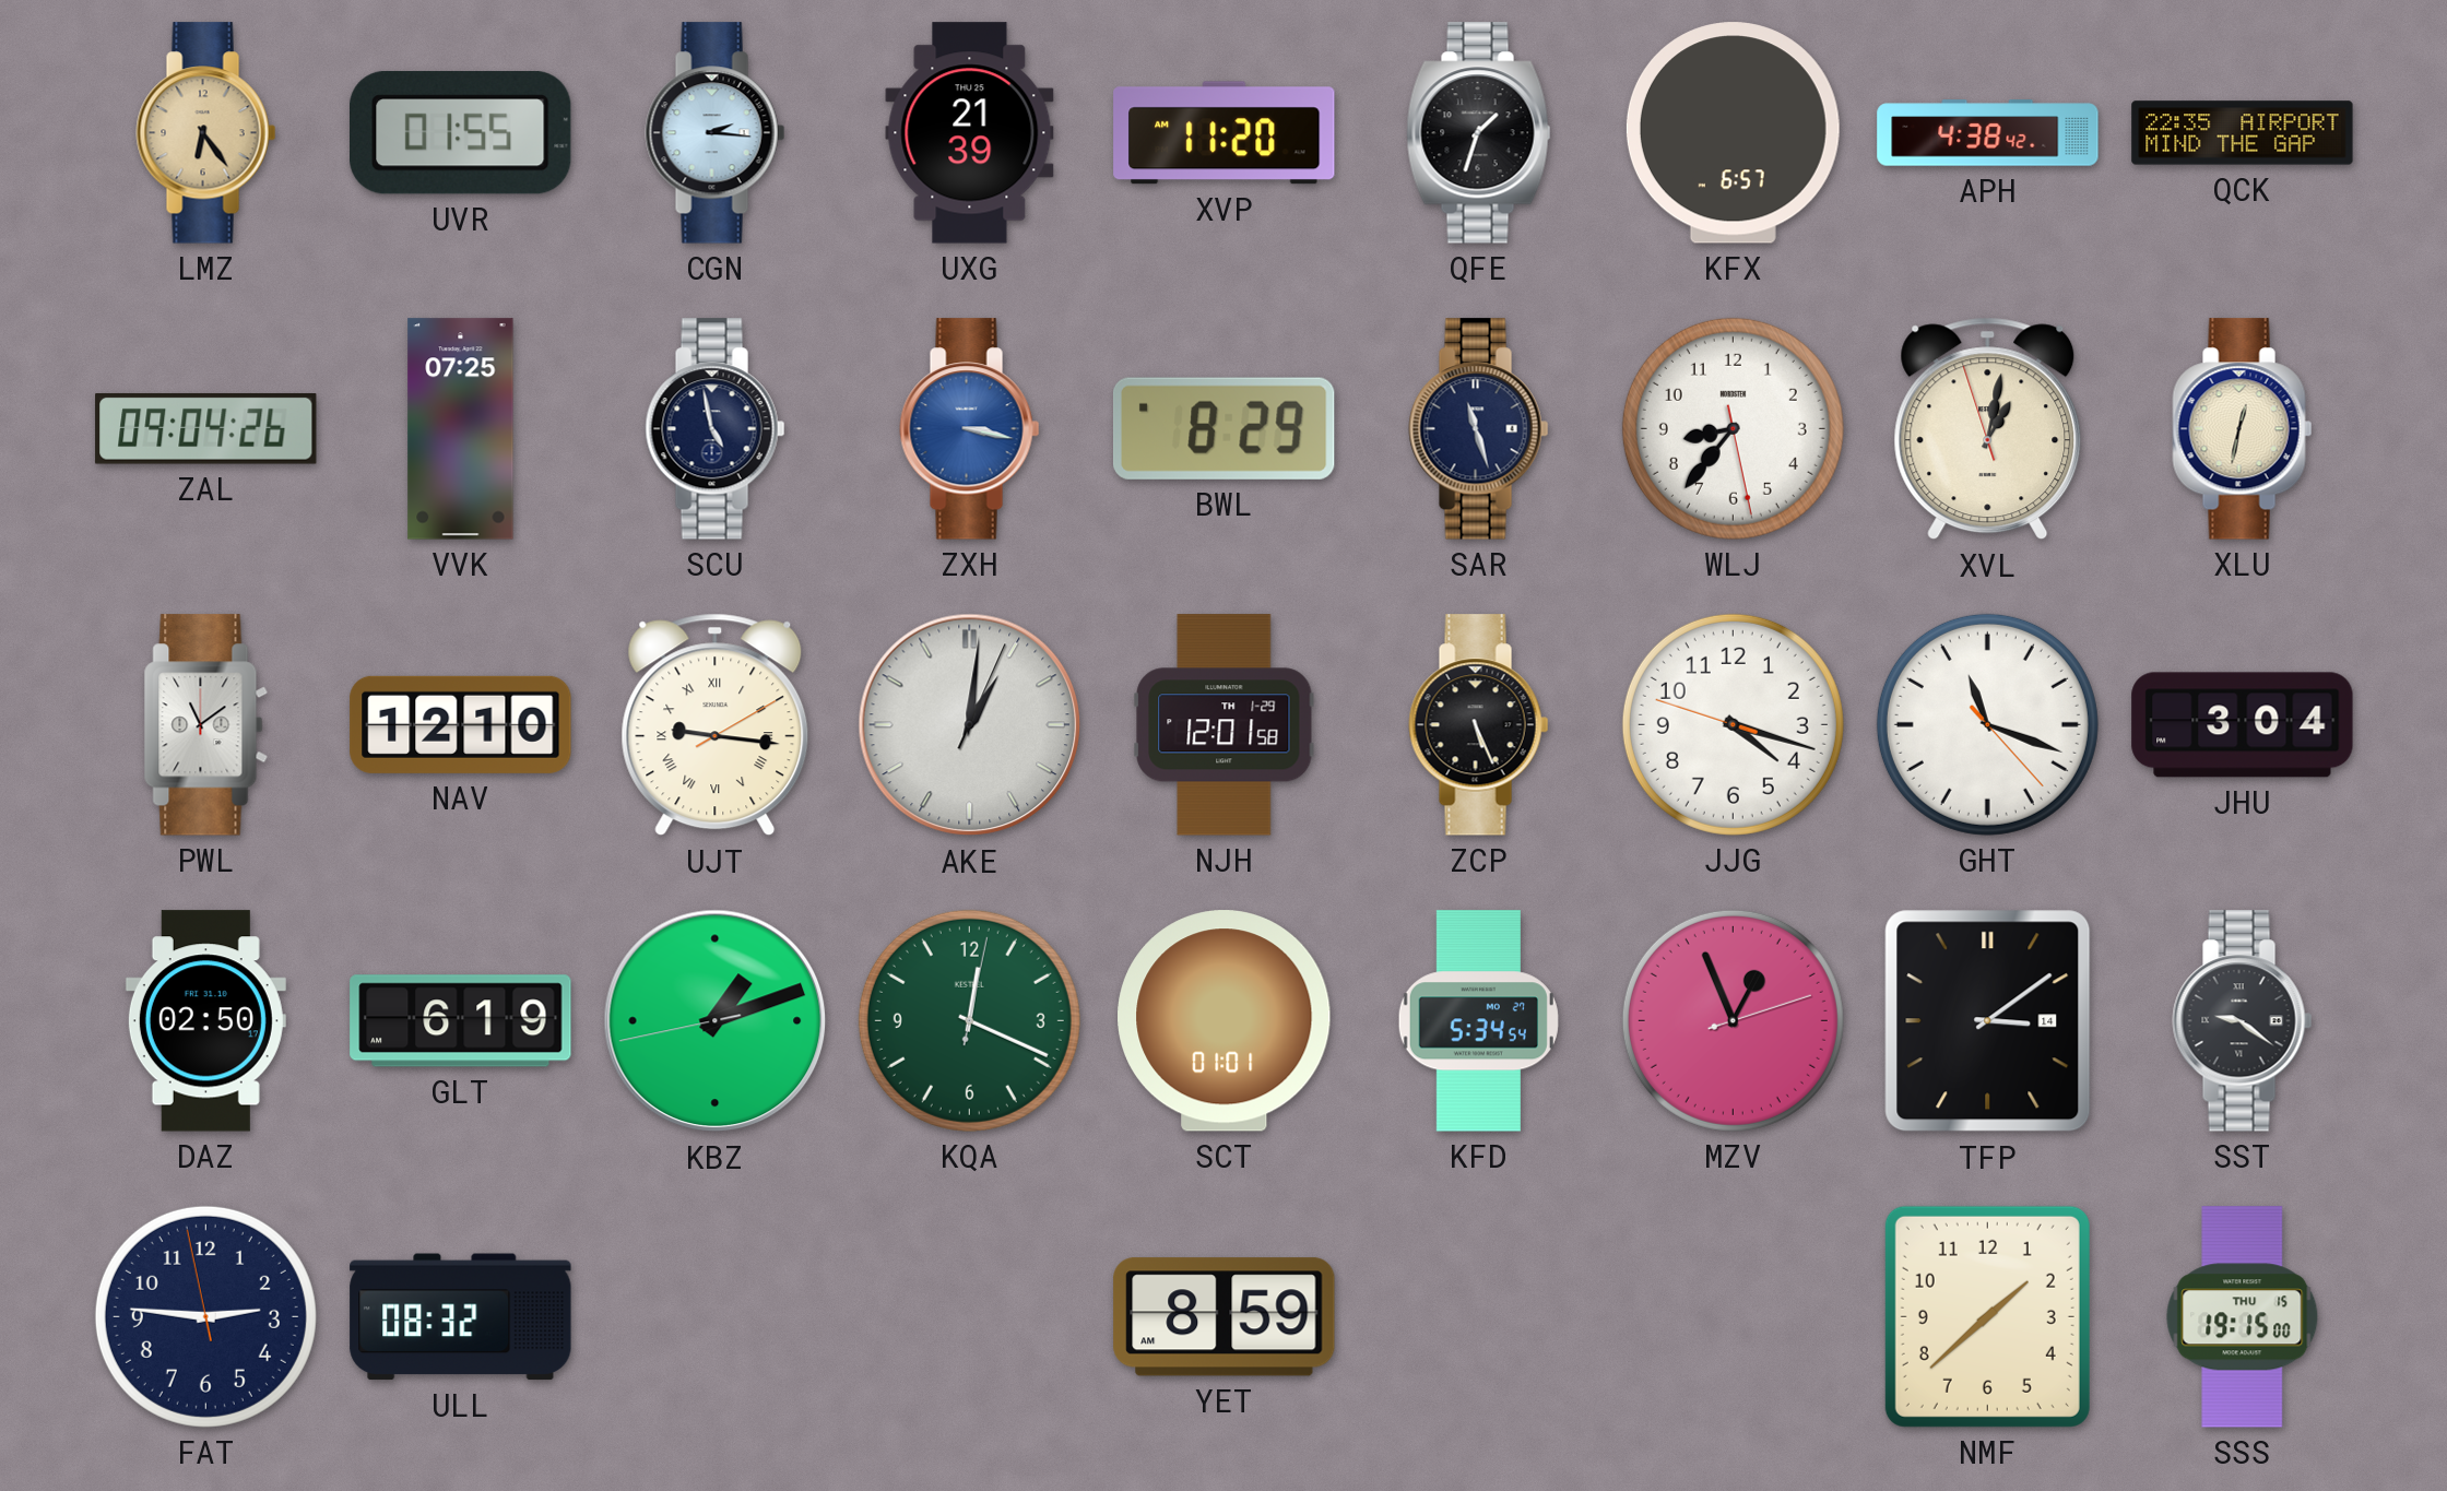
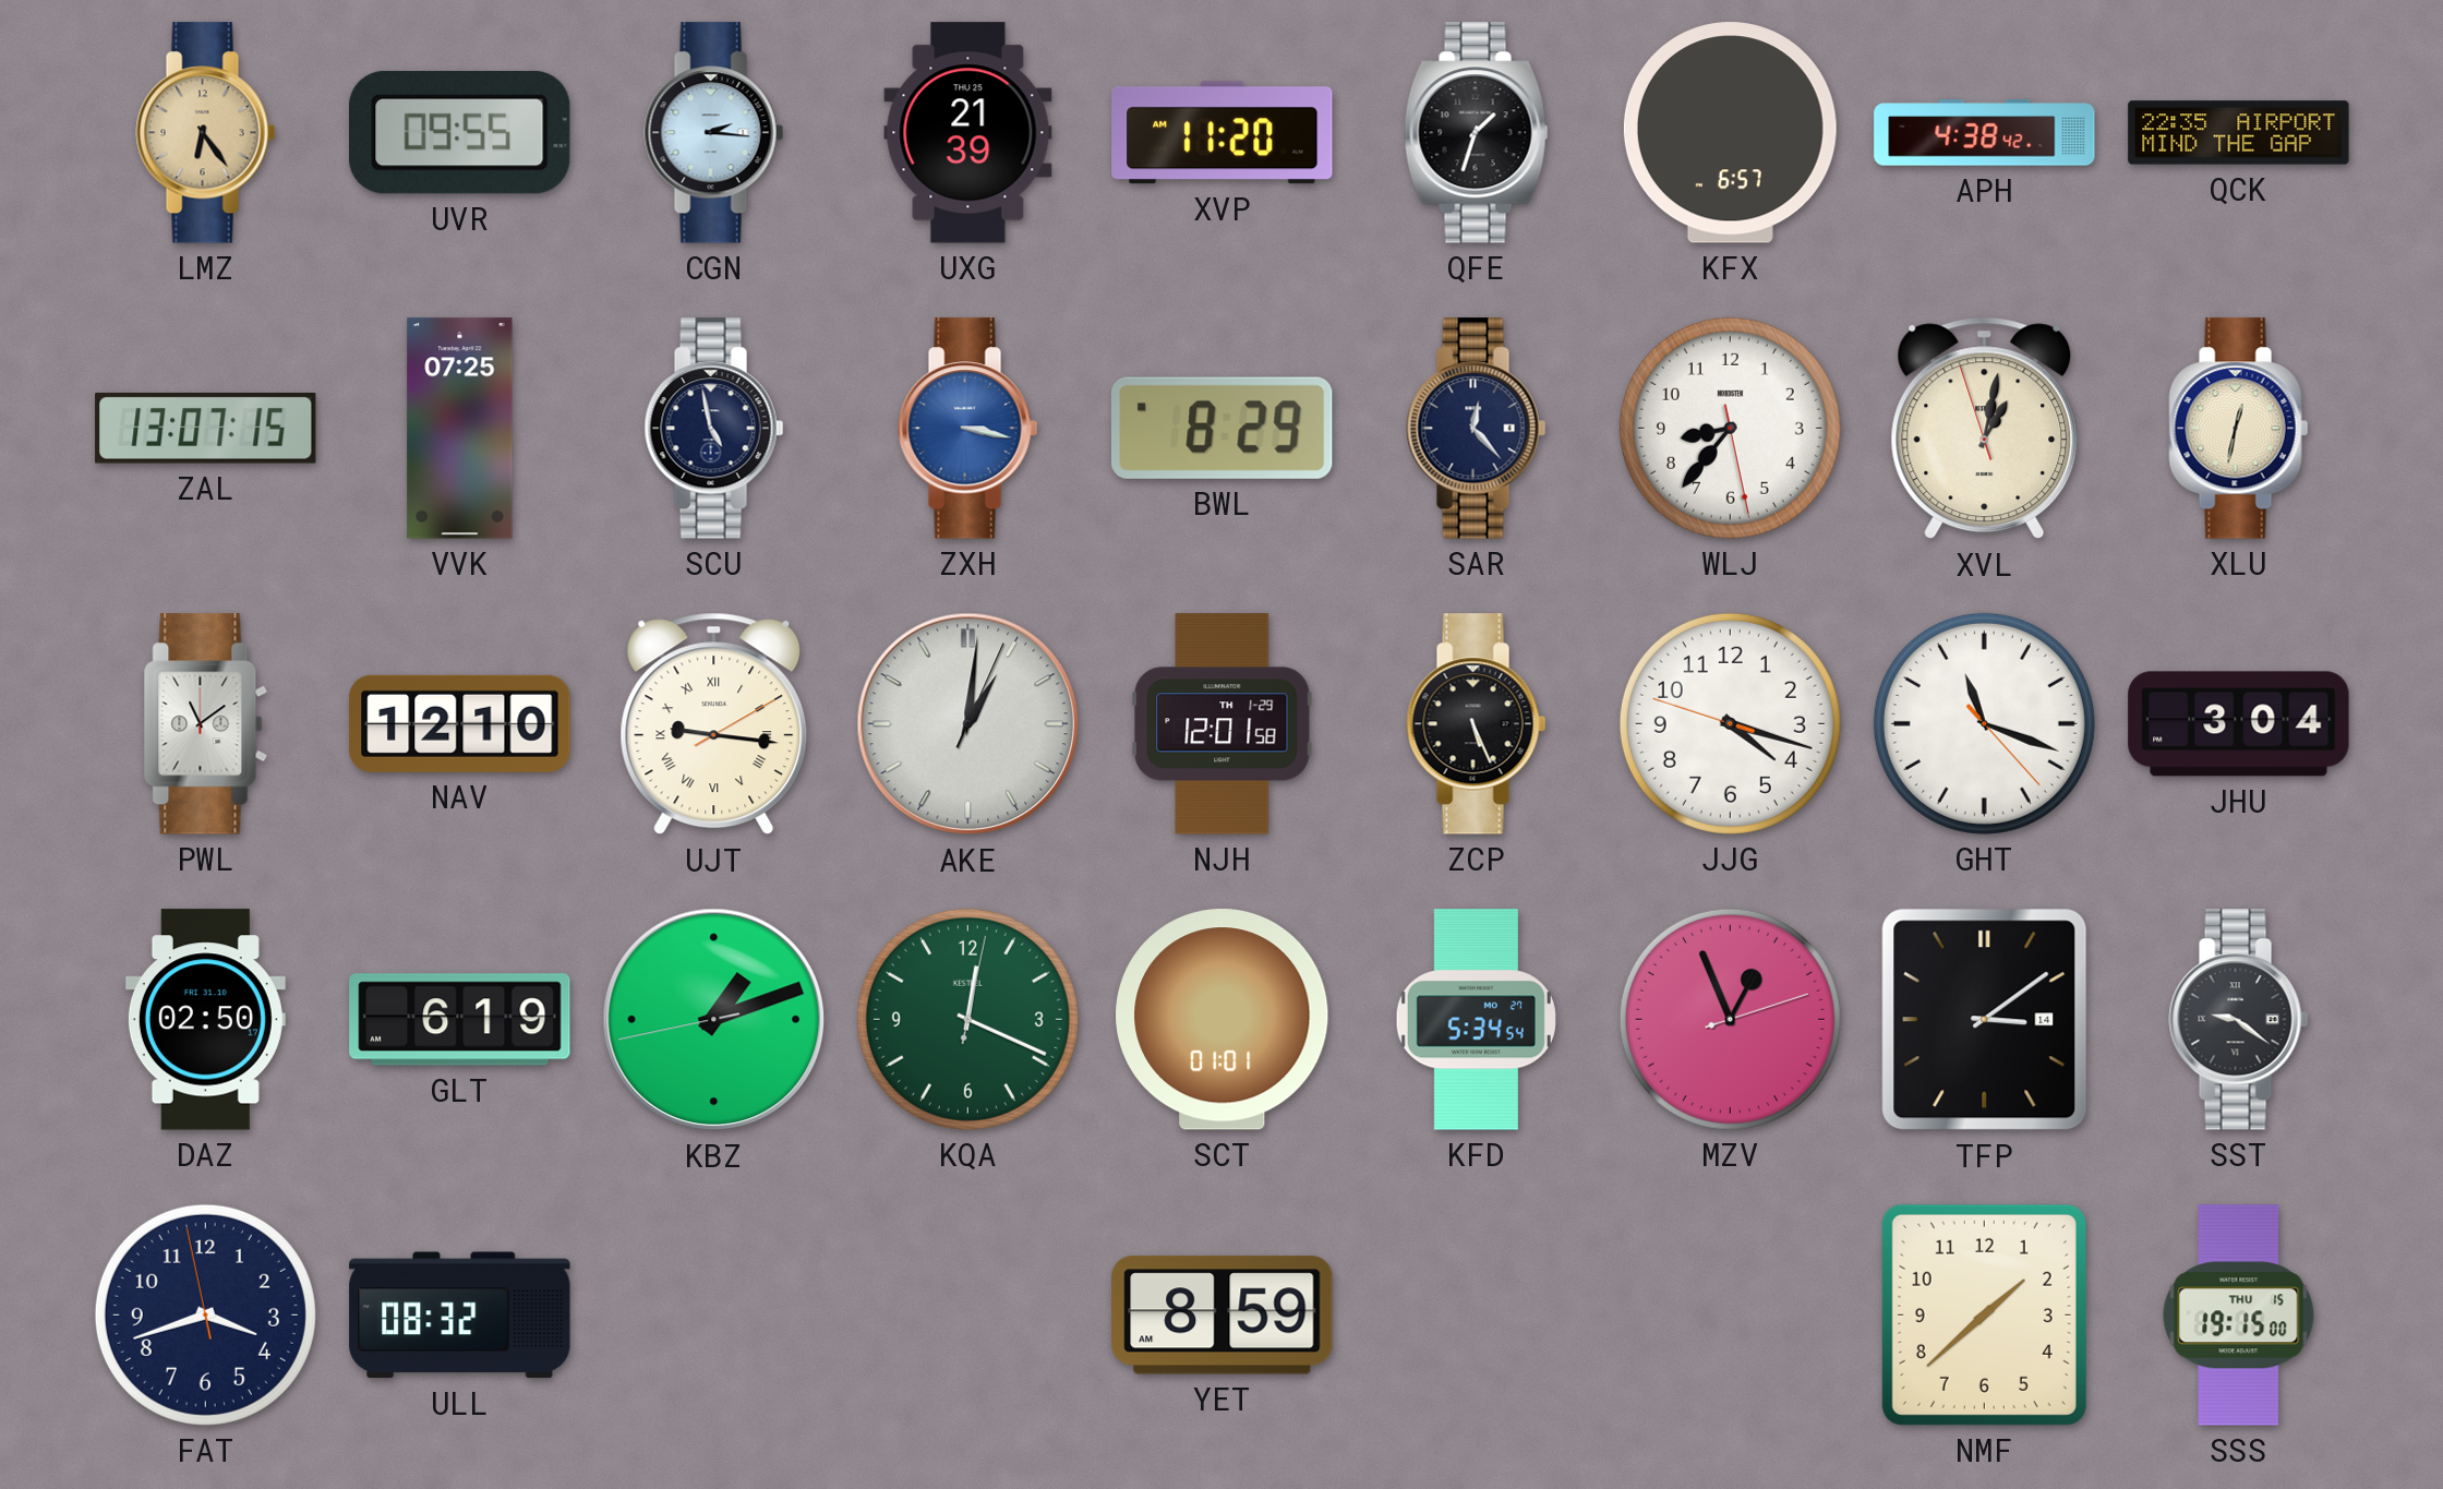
UVR: 01:55 -> 09:55
ZAL: 09:04 -> 13:07
SAR: 11:27 -> 12:23
FAT: 2:45 -> 3:41
